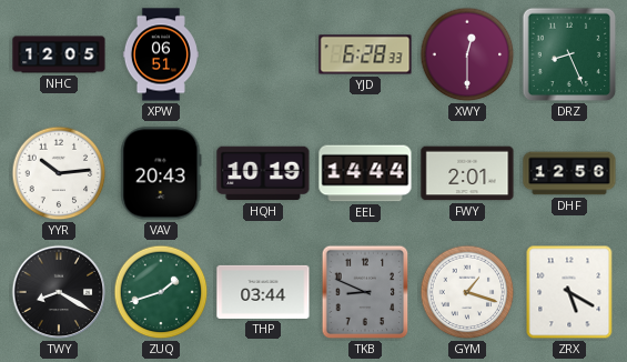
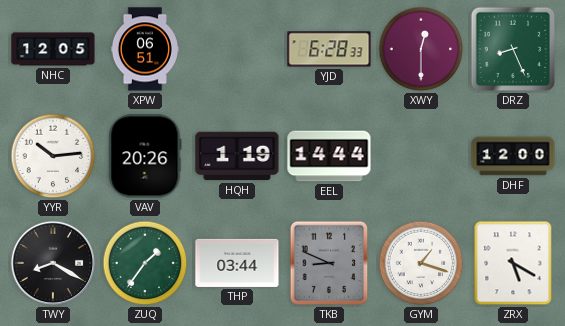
VAV: 20:43 -> 20:26
HQH: 10:19 -> 1:19
FWY: 2:01 -> none
DHF: 12:56 -> 12:00
ZUQ: 1:42 -> 1:36
